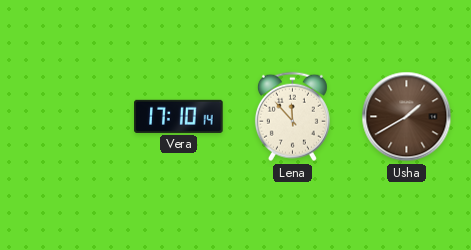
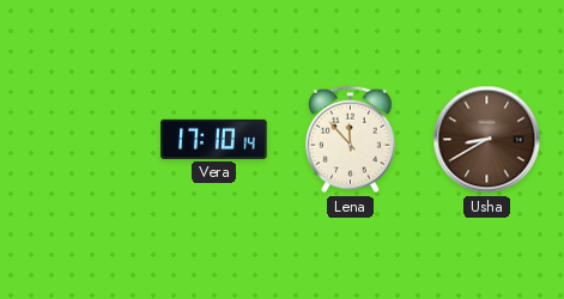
Usha: 1:40 -> 8:40
